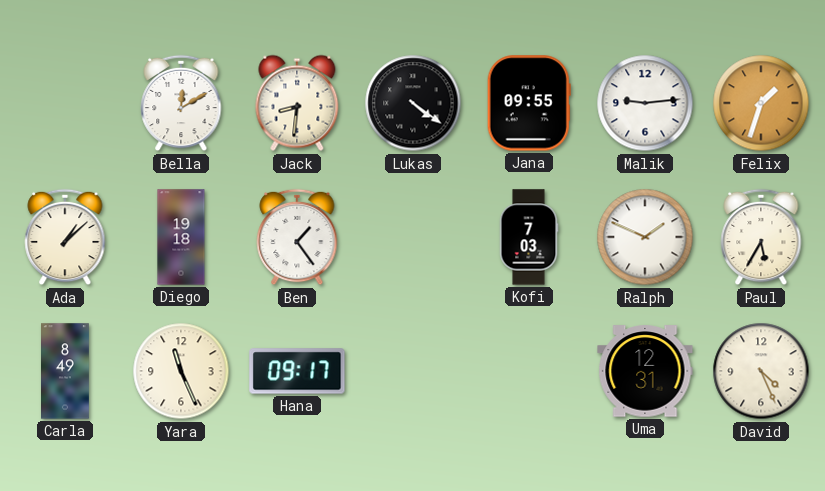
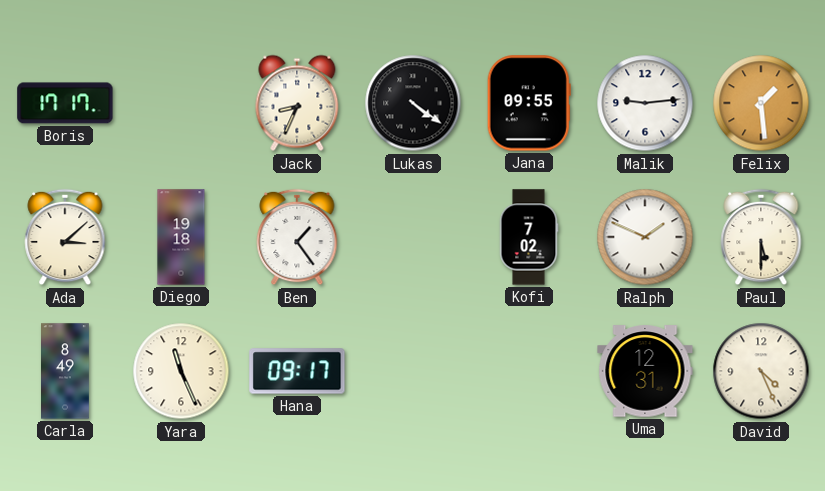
Boris: none -> 17:17
Bella: 12:10 -> none
Jack: 8:31 -> 8:34
Felix: 1:33 -> 1:29
Ada: 1:08 -> 3:08
Kofi: 7:03 -> 7:02
Paul: 5:35 -> 5:30
